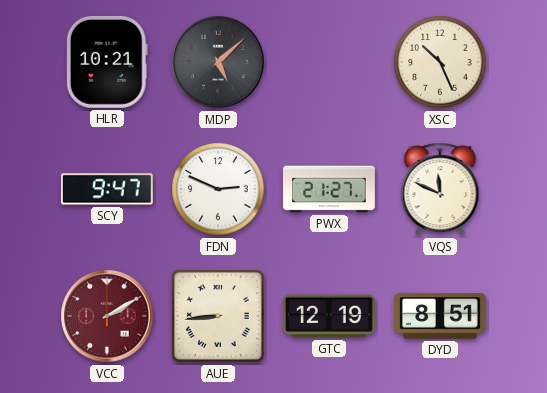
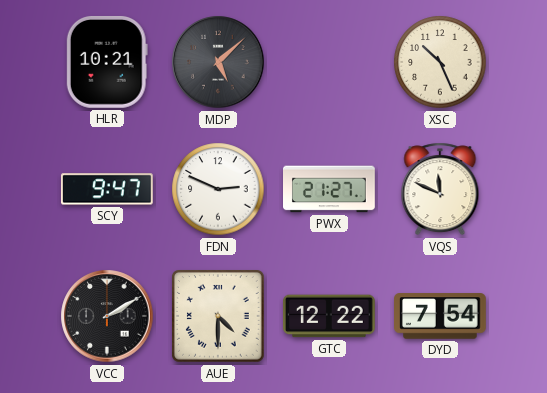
VCC dial: burgundy -> black
AUE: 8:44 -> 4:30
GTC: 12:19 -> 12:22
DYD: 8:51 -> 7:54
